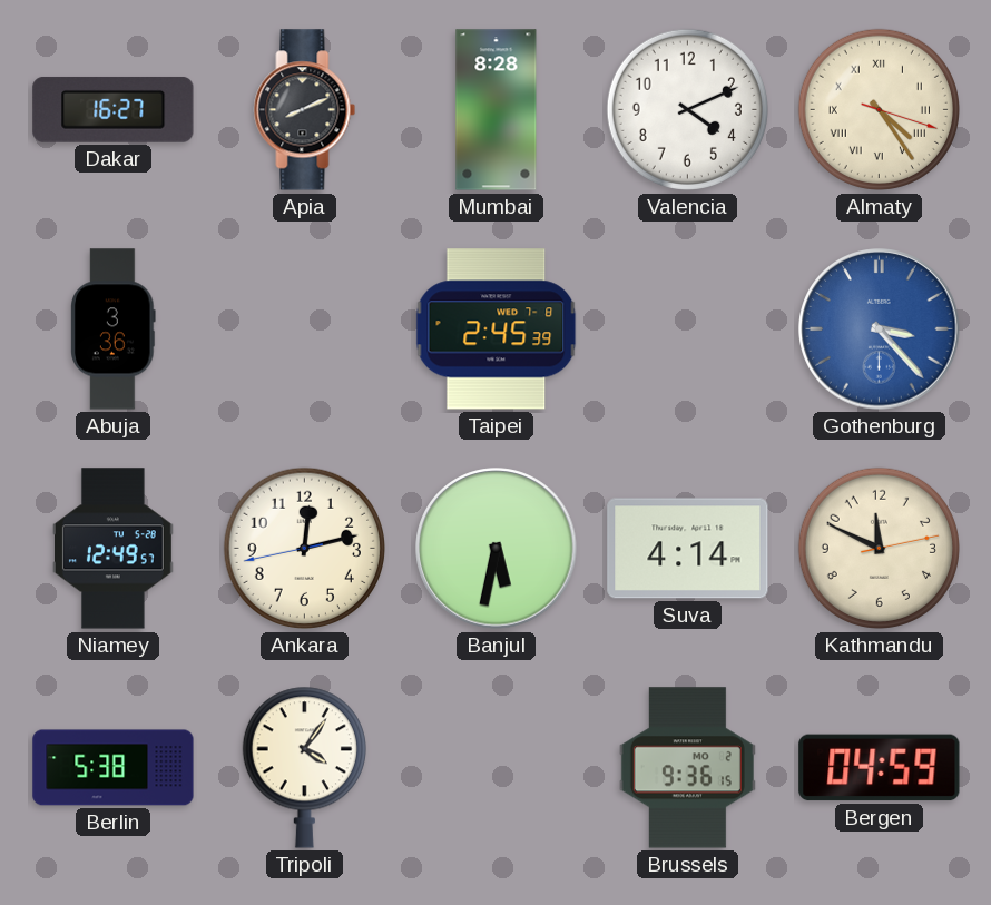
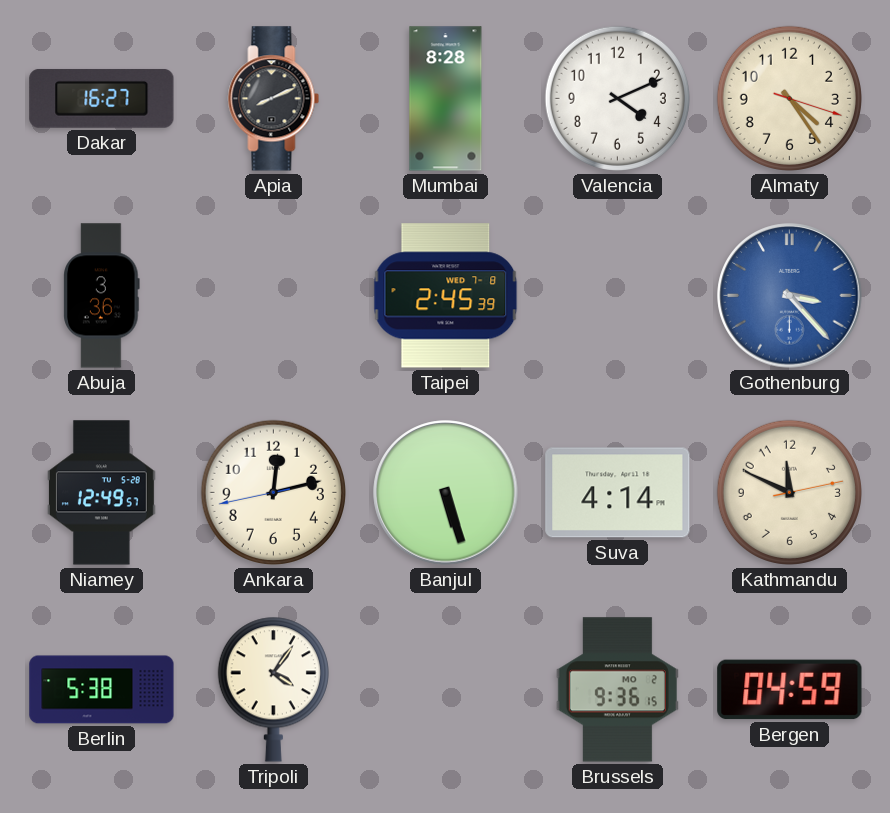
Almaty numerals: Roman -> Arabic
Banjul: 5:32 -> 5:27
